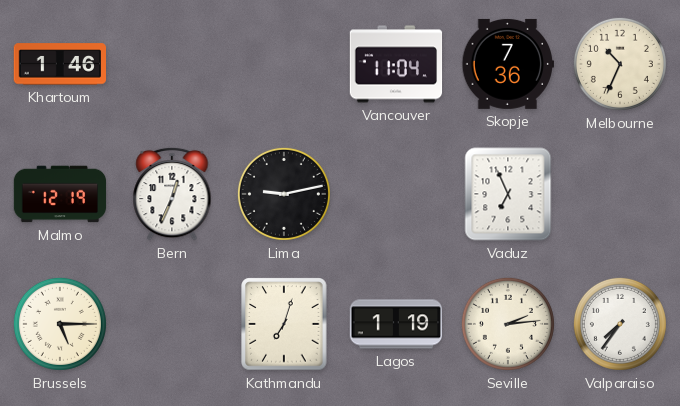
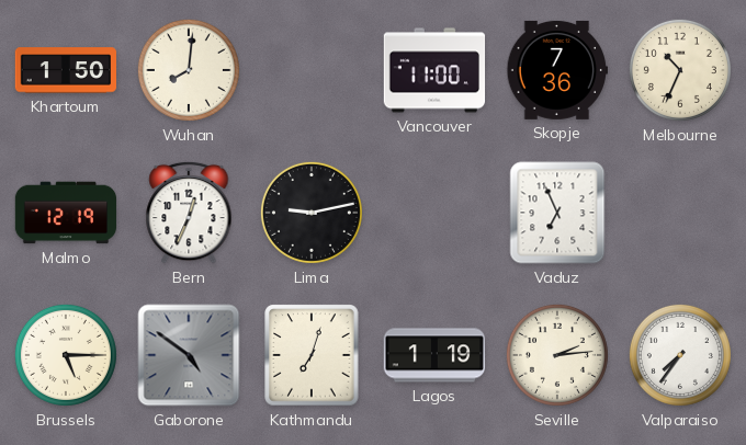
Khartoum: 1:46 -> 1:50
Wuhan: none -> 8:01
Vancouver: 11:04 -> 11:00
Gaborone: none -> 4:51
